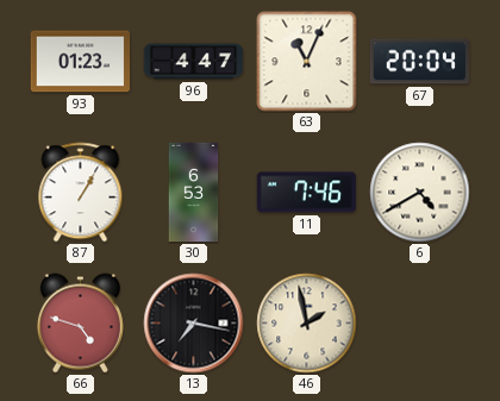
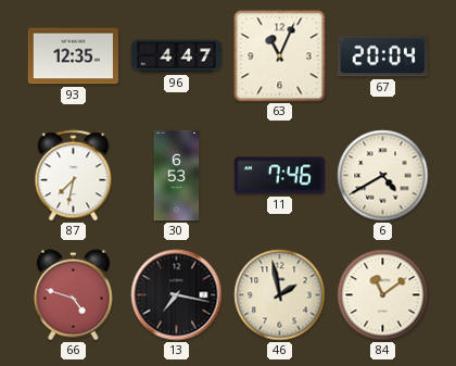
93: 01:23 -> 12:35
87: 1:05 -> 7:32
84: none -> 11:09
